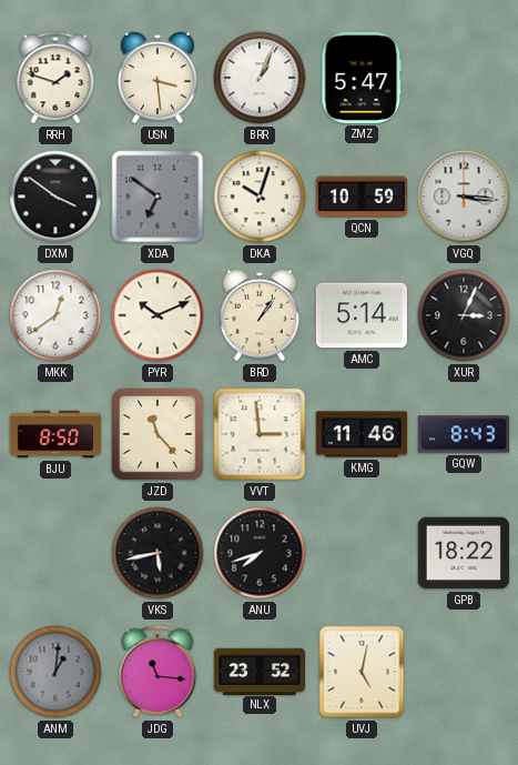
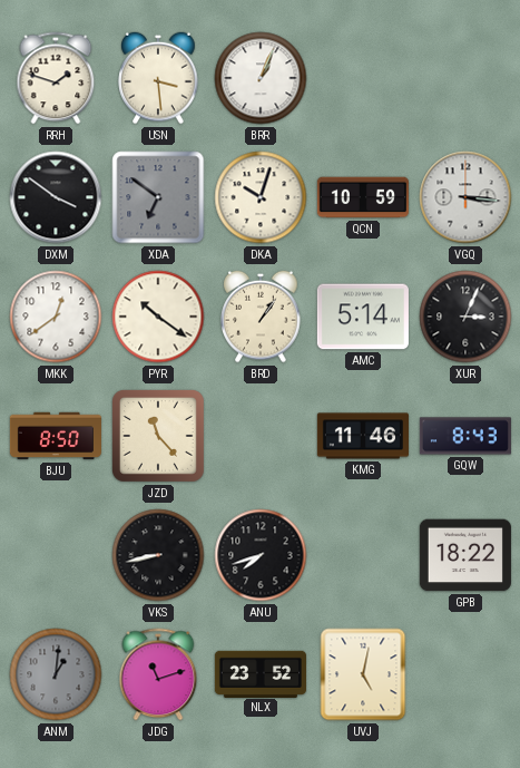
ZMZ: 5:47 -> none
PYR: 10:11 -> 10:21
VVT: 2:59 -> none
VKS: 5:43 -> 8:43
JDG: 11:16 -> 11:12
